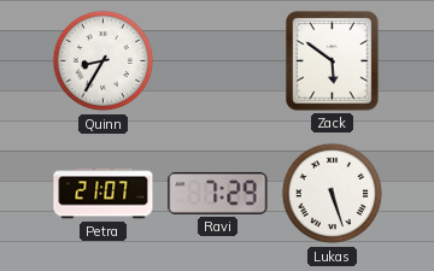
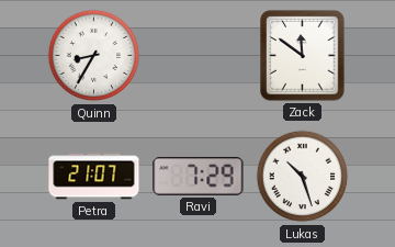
Zack: 5:51 -> 11:51
Lukas: 5:27 -> 10:27
